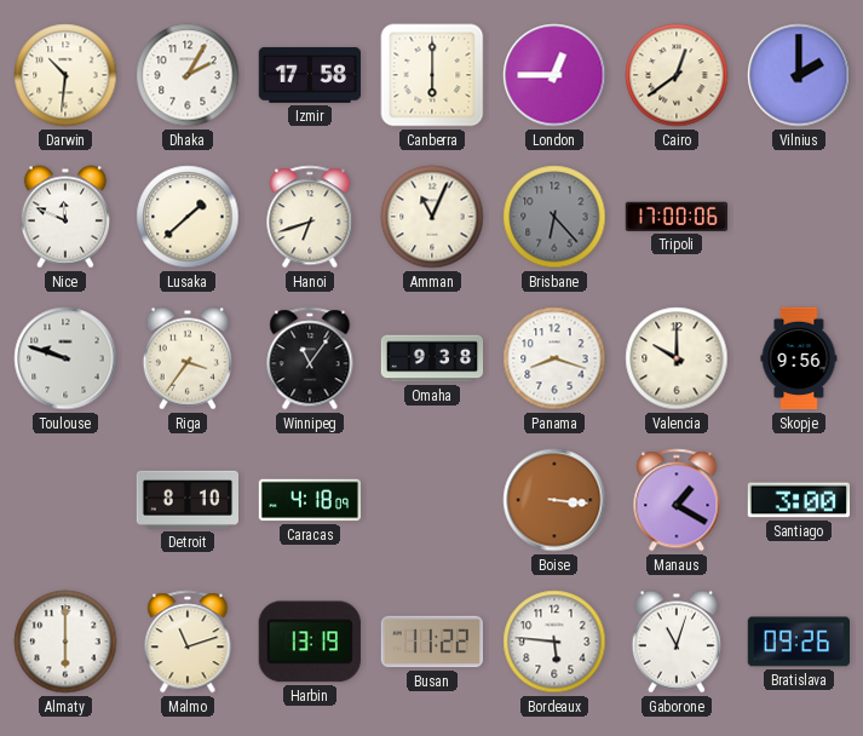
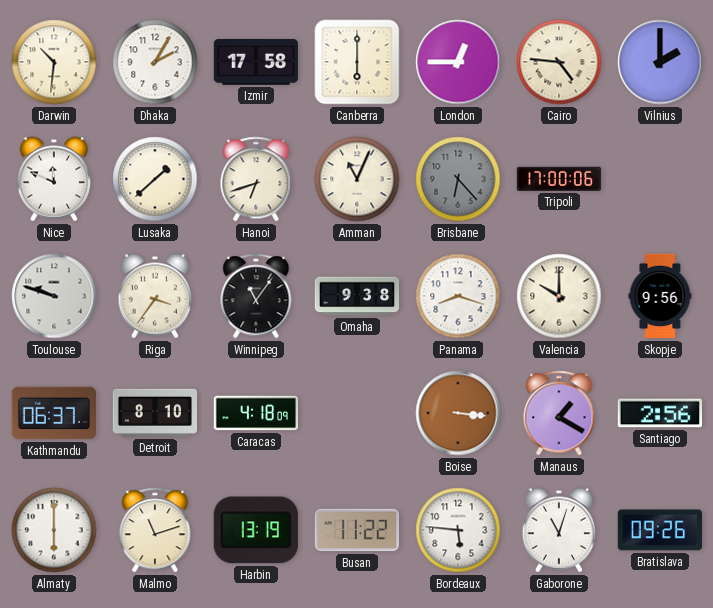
Cairo: 12:39 -> 4:46
Kathmandu: none -> 06:37
Santiago: 3:00 -> 2:56
